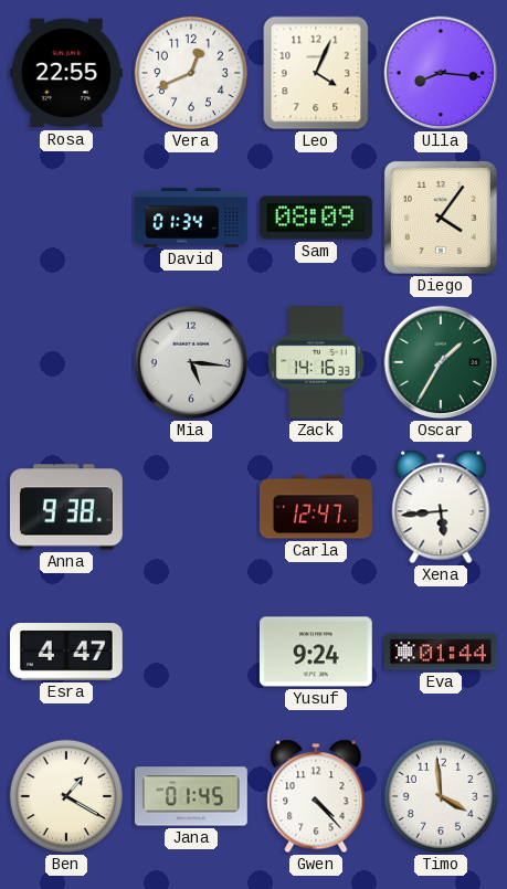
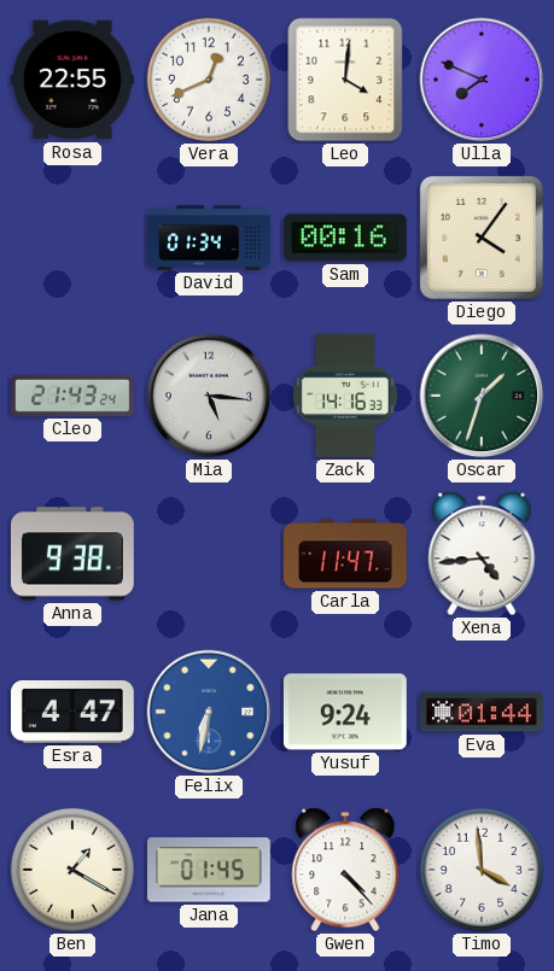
Leo: 4:04 -> 4:01
Ulla: 8:16 -> 7:49
Sam: 08:09 -> 00:16
Cleo: none -> 21:43
Oscar: 1:35 -> 1:33
Carla: 12:47 -> 11:47
Xena: 5:44 -> 4:44
Felix: none -> 6:32
